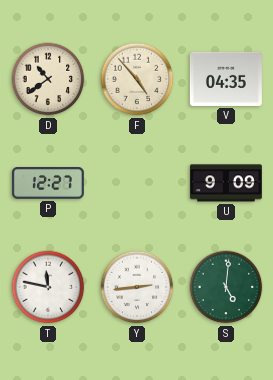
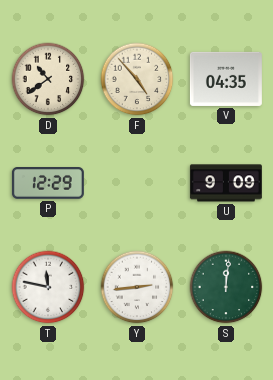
P: 12:27 -> 12:29
S: 5:01 -> 12:01
